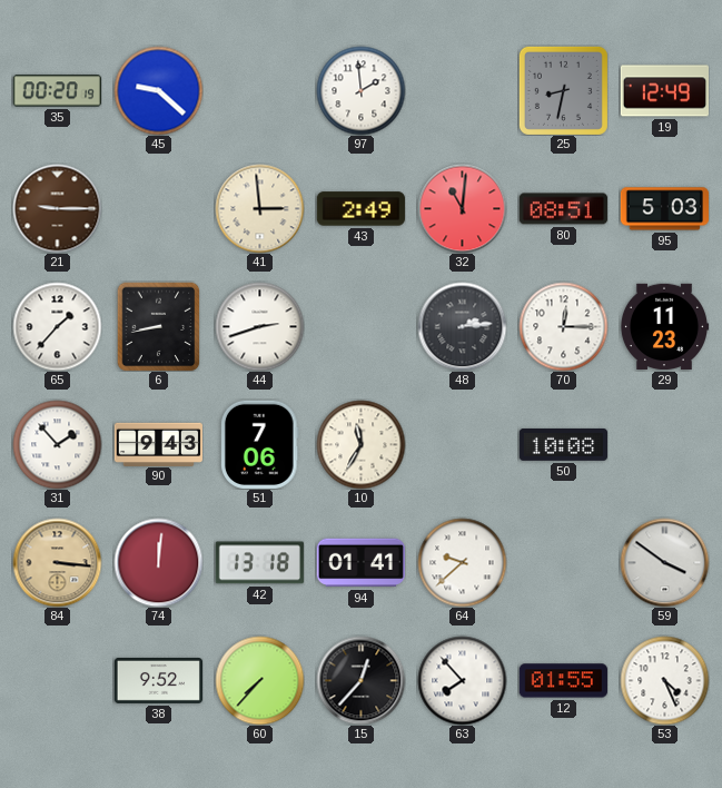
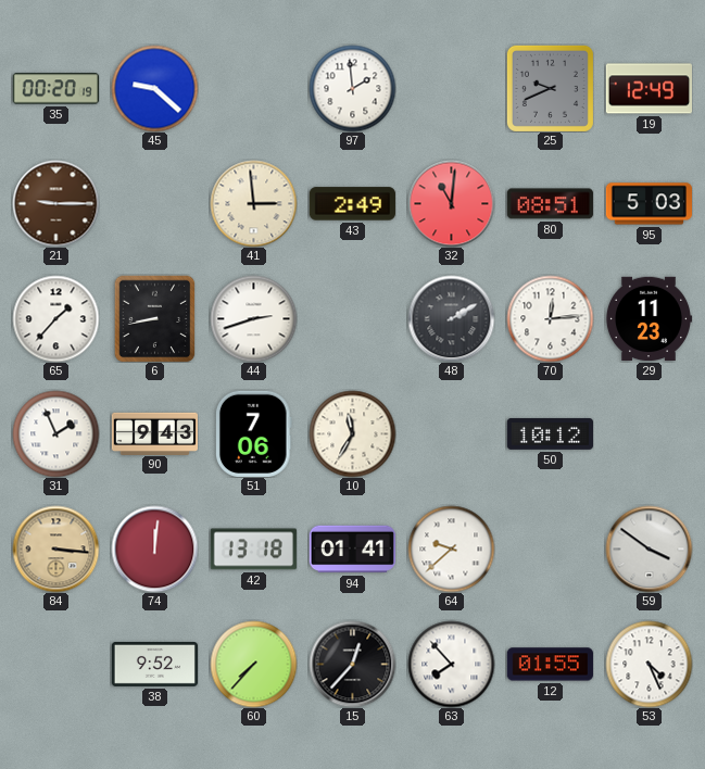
25: 8:32 -> 9:41
48: 2:14 -> 2:10
70: 12:15 -> 12:14
31: 1:53 -> 1:56
50: 10:08 -> 10:12
